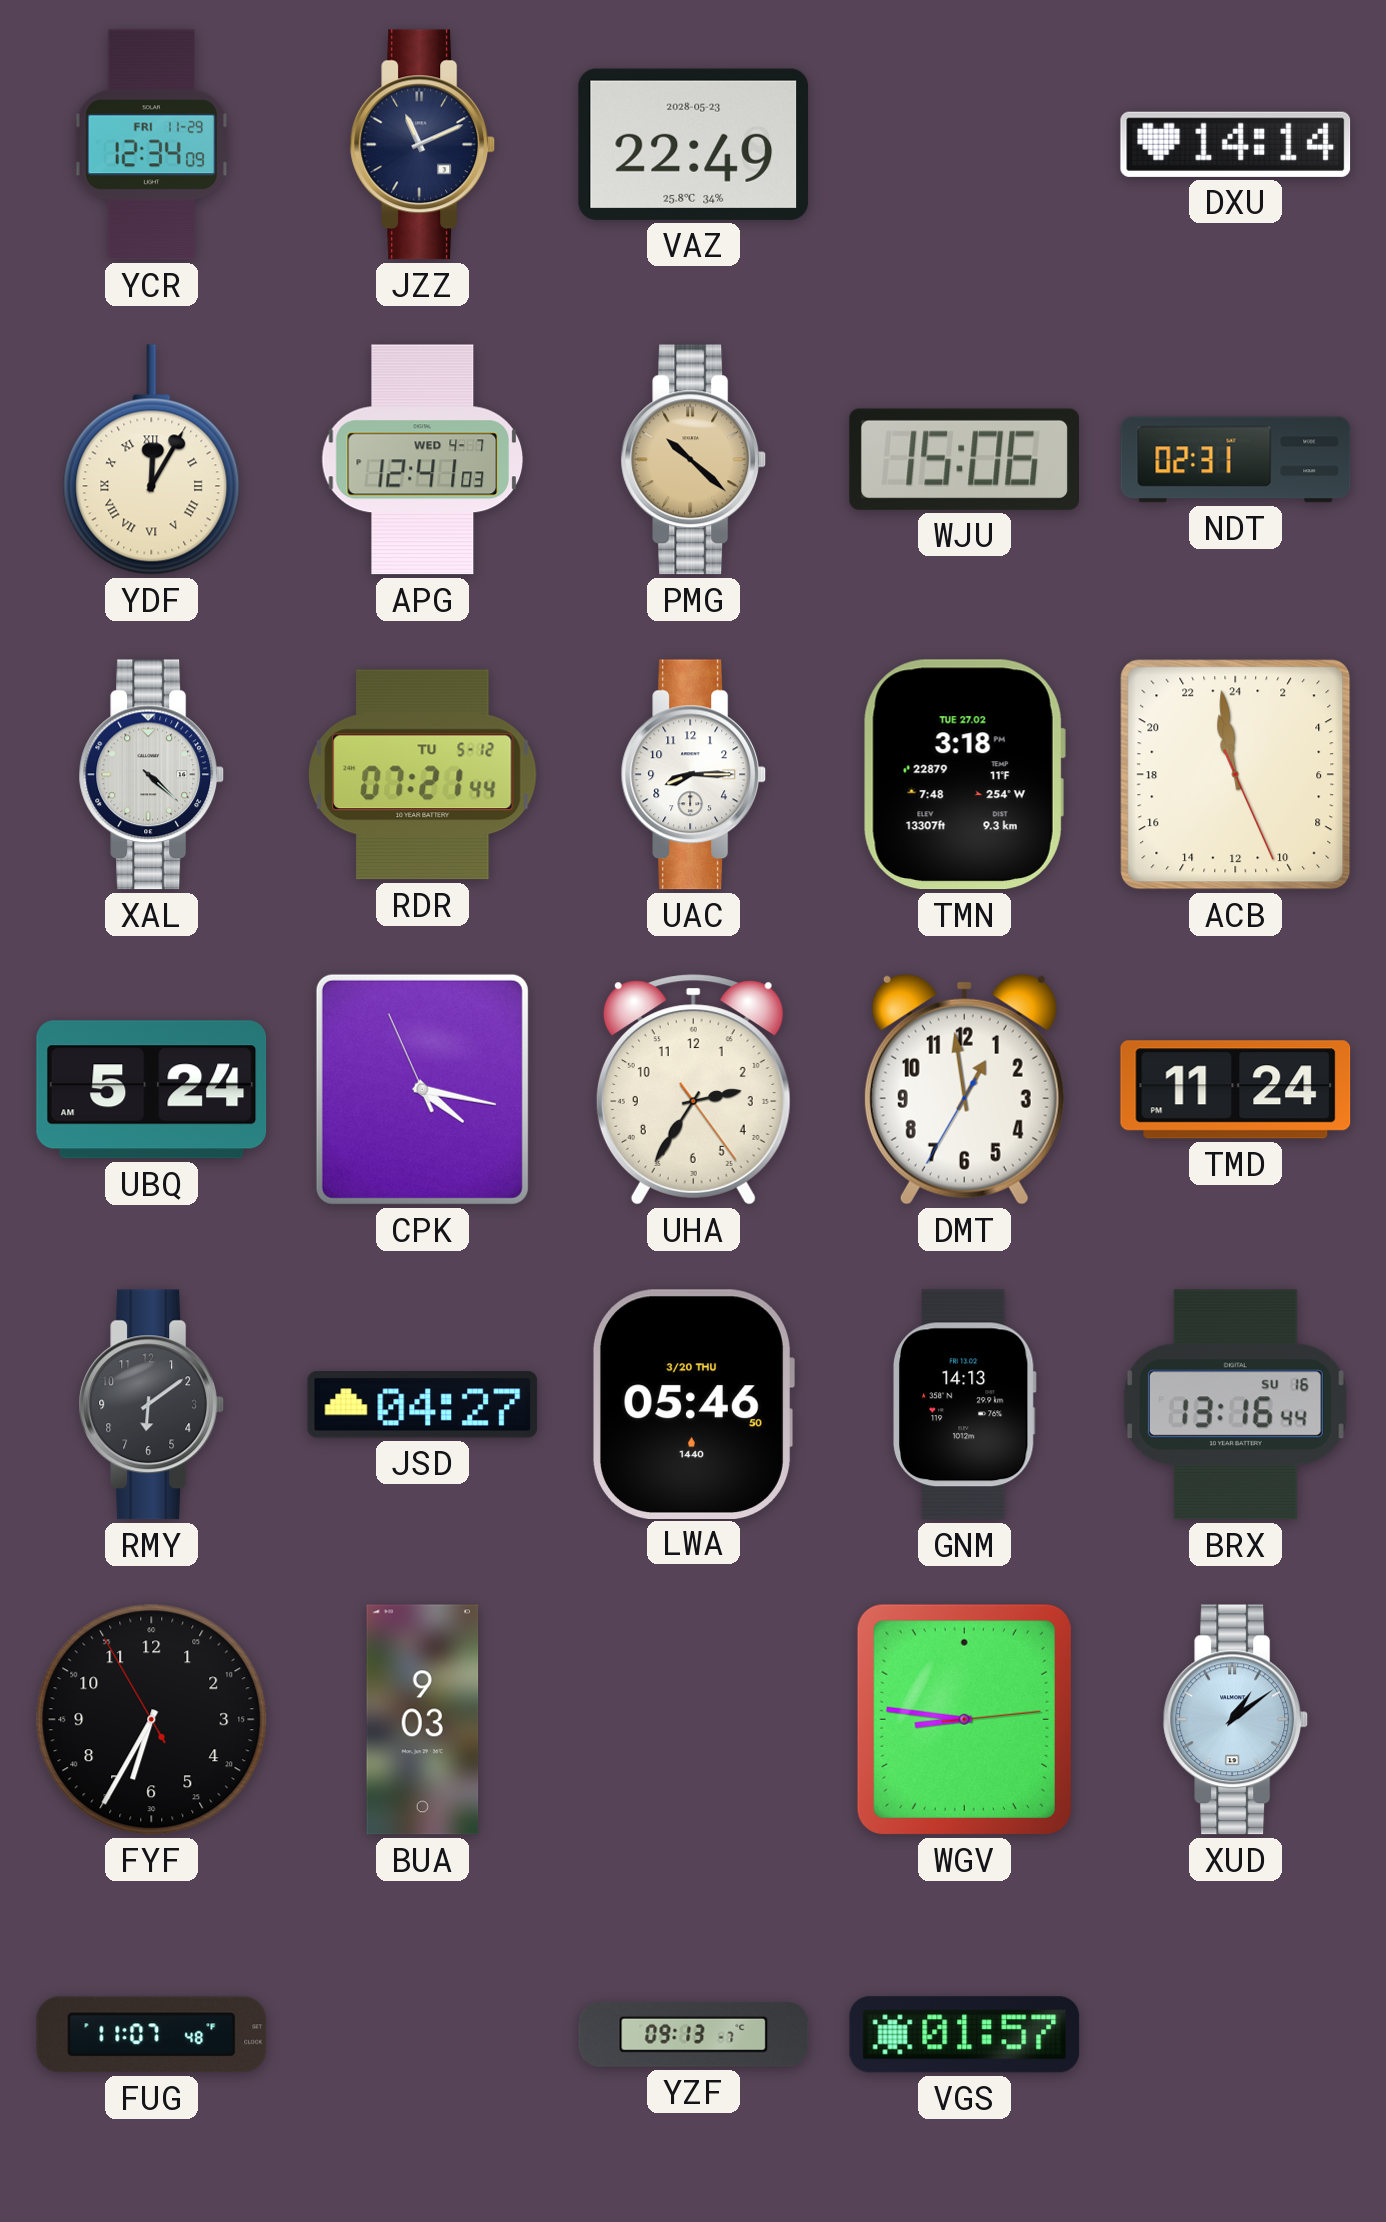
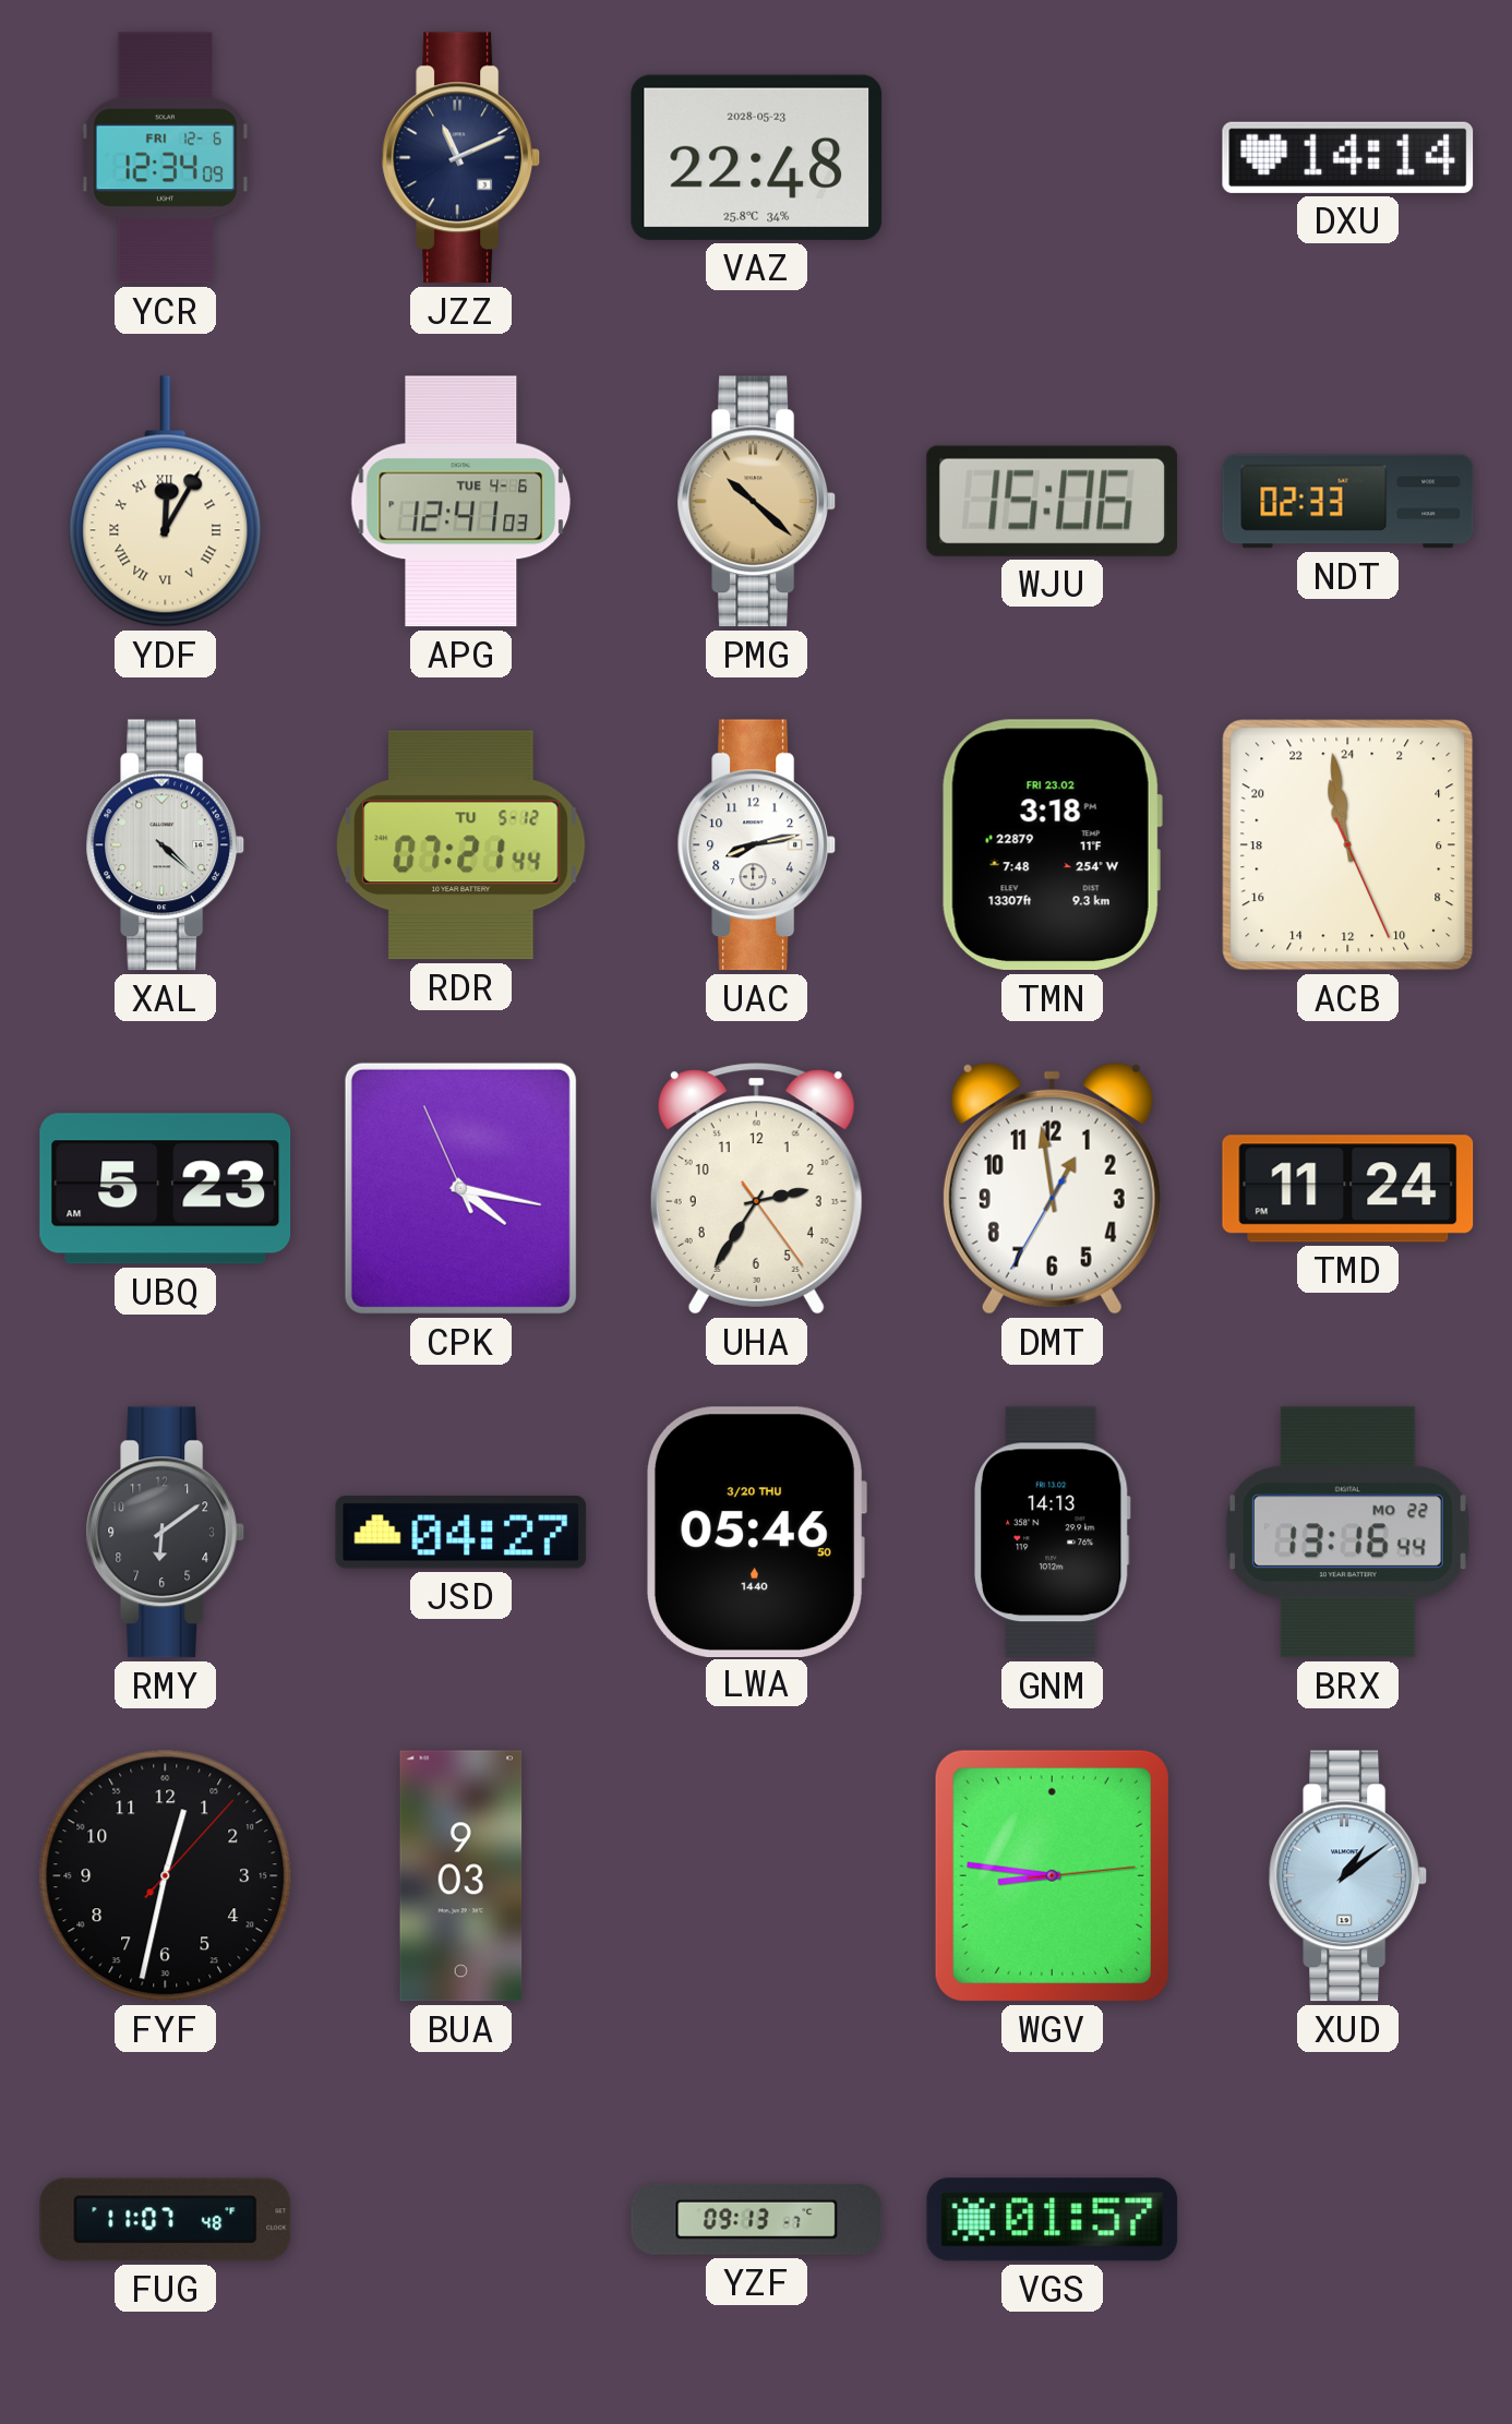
YCR date: FRI 11-29 -> FRI 12-6
VAZ: 22:49 -> 22:48
APG date: WED 4-7 -> TUE 4-6
NDT: 02:31 -> 02:33
UAC: 8:15 -> 8:13
TMN date: TUE 27.02 -> FRI 23.02
UBQ: 5:24 -> 5:23
BRX date: SU 16 -> MO 22
FYF: 6:34 -> 12:32
